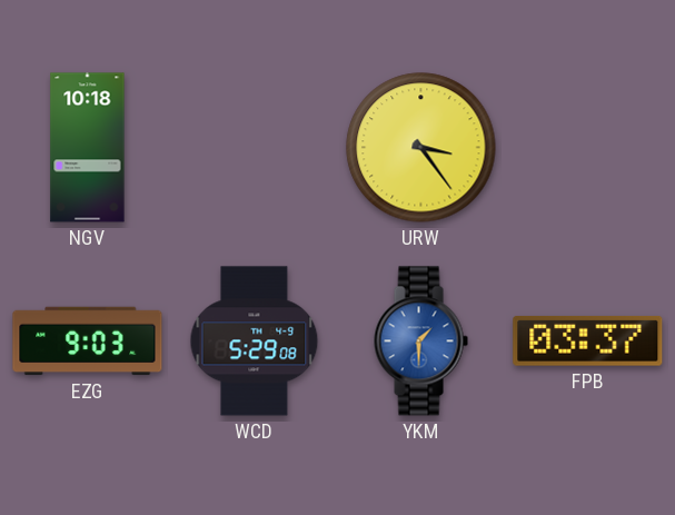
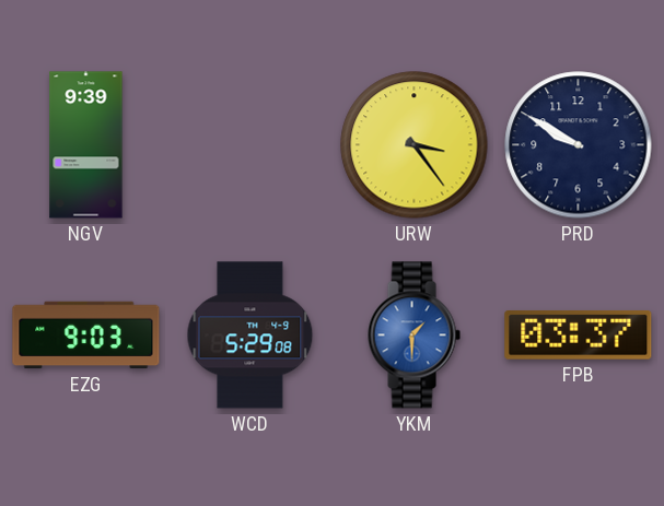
NGV: 10:18 -> 9:39
PRD: none -> 9:50
